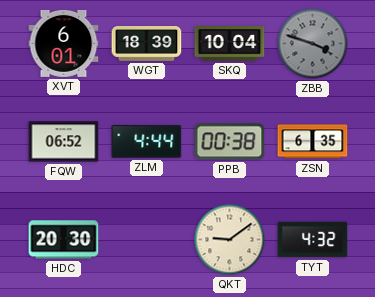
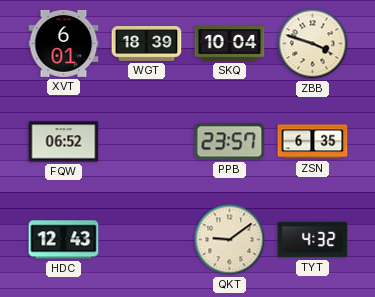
ZBB dial: grey -> cream
ZLM: 4:44 -> none
PPB: 00:38 -> 23:57
HDC: 20:30 -> 12:43
